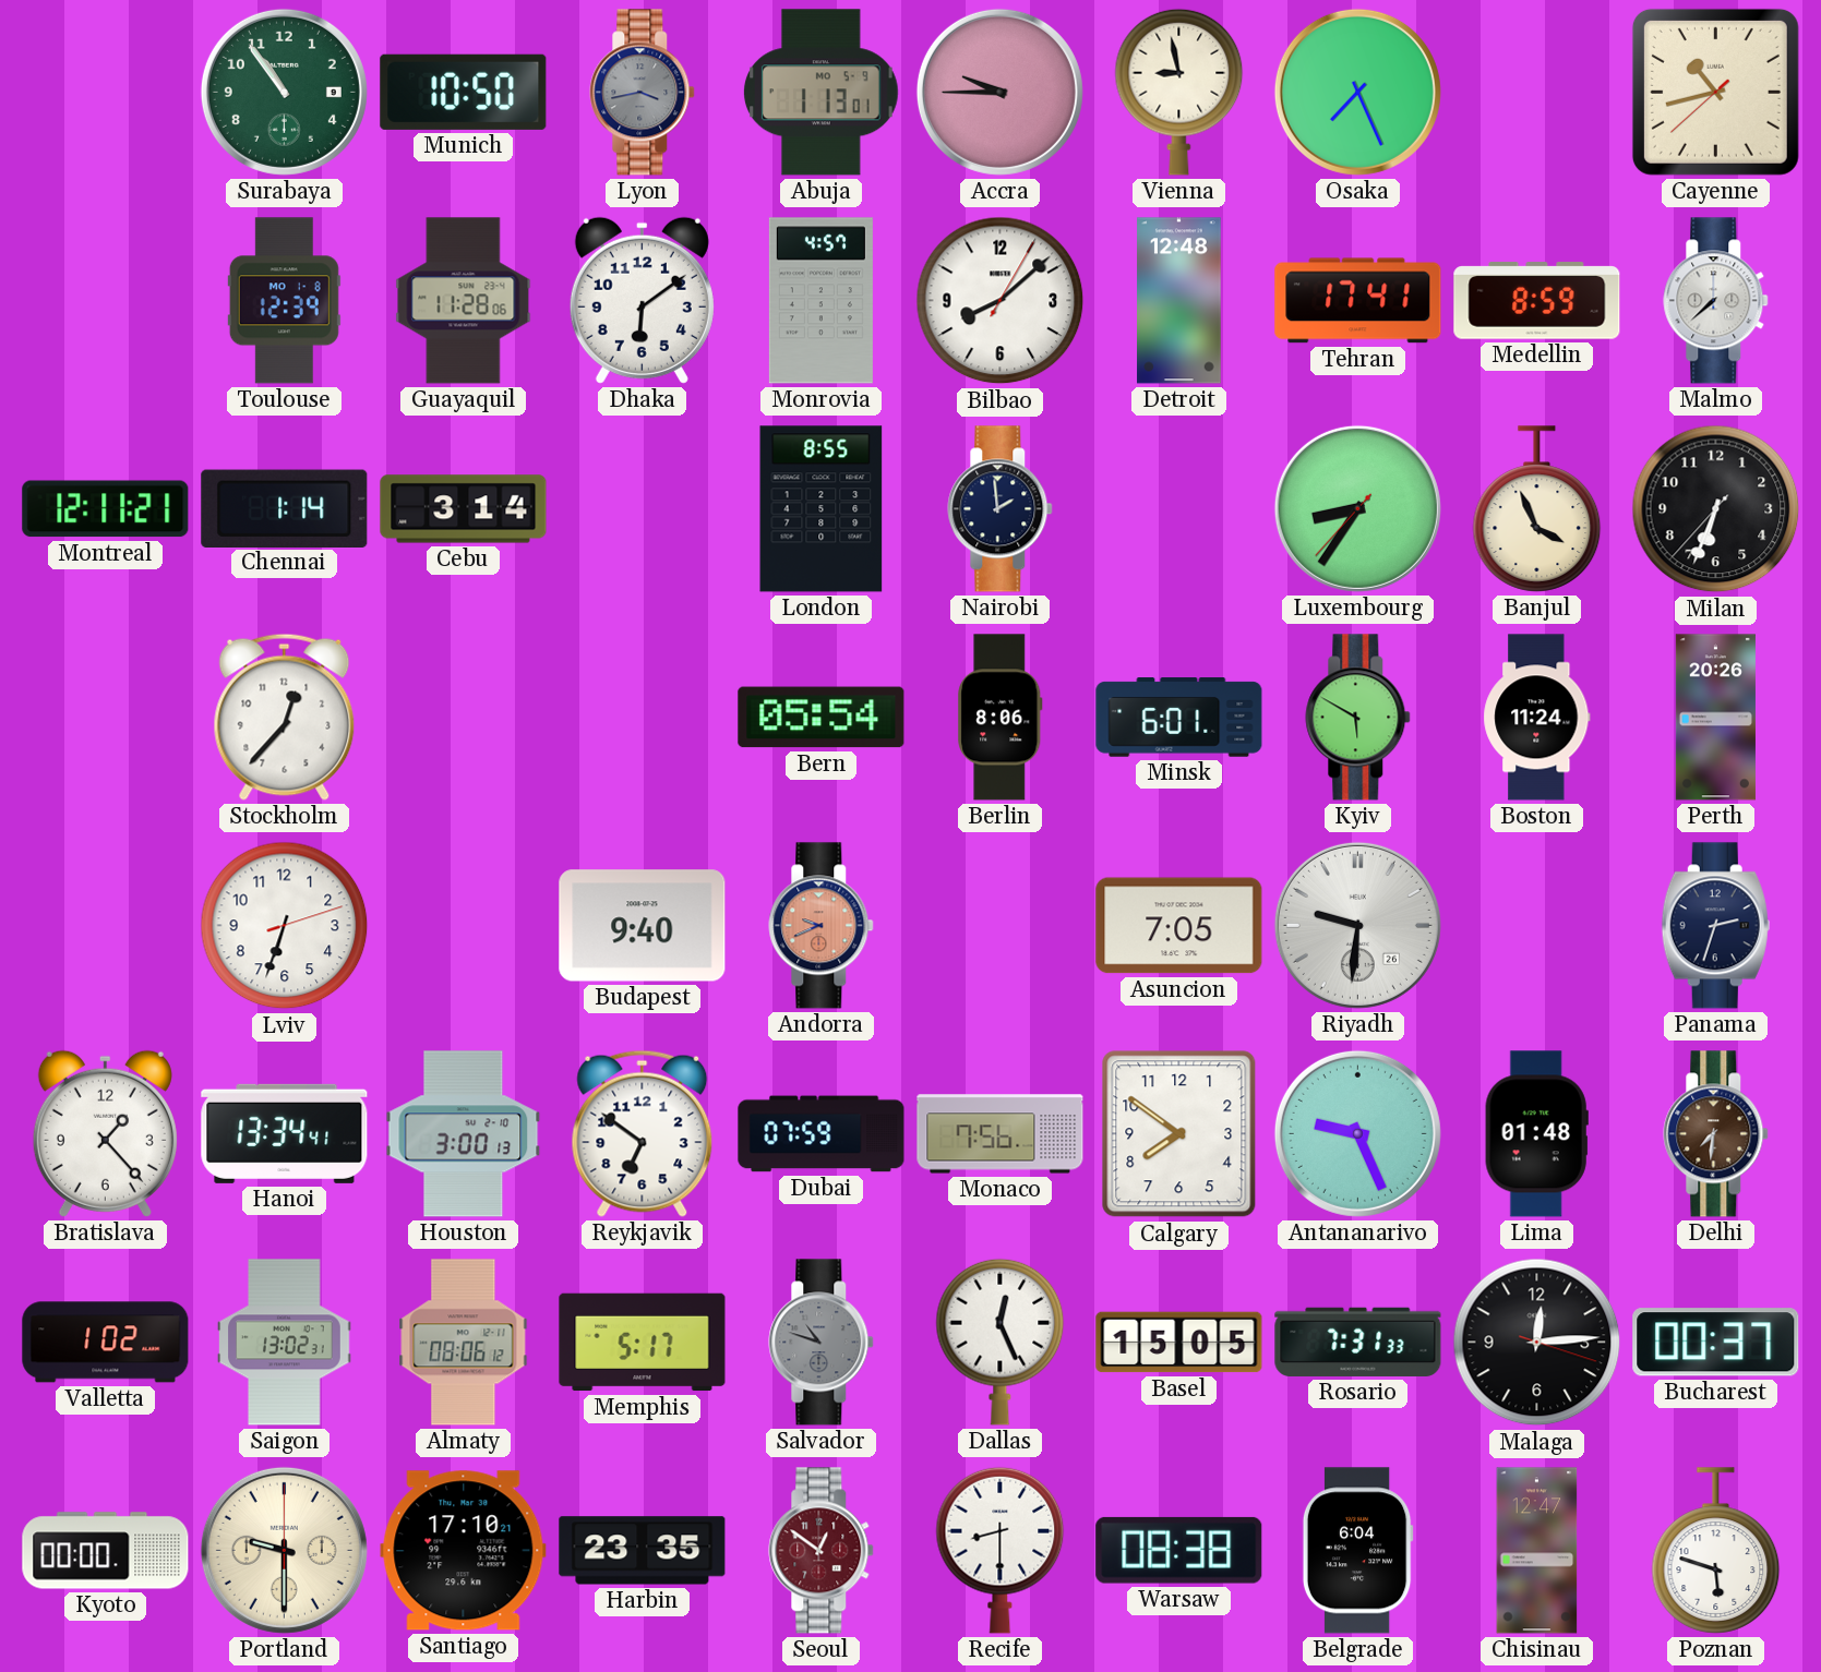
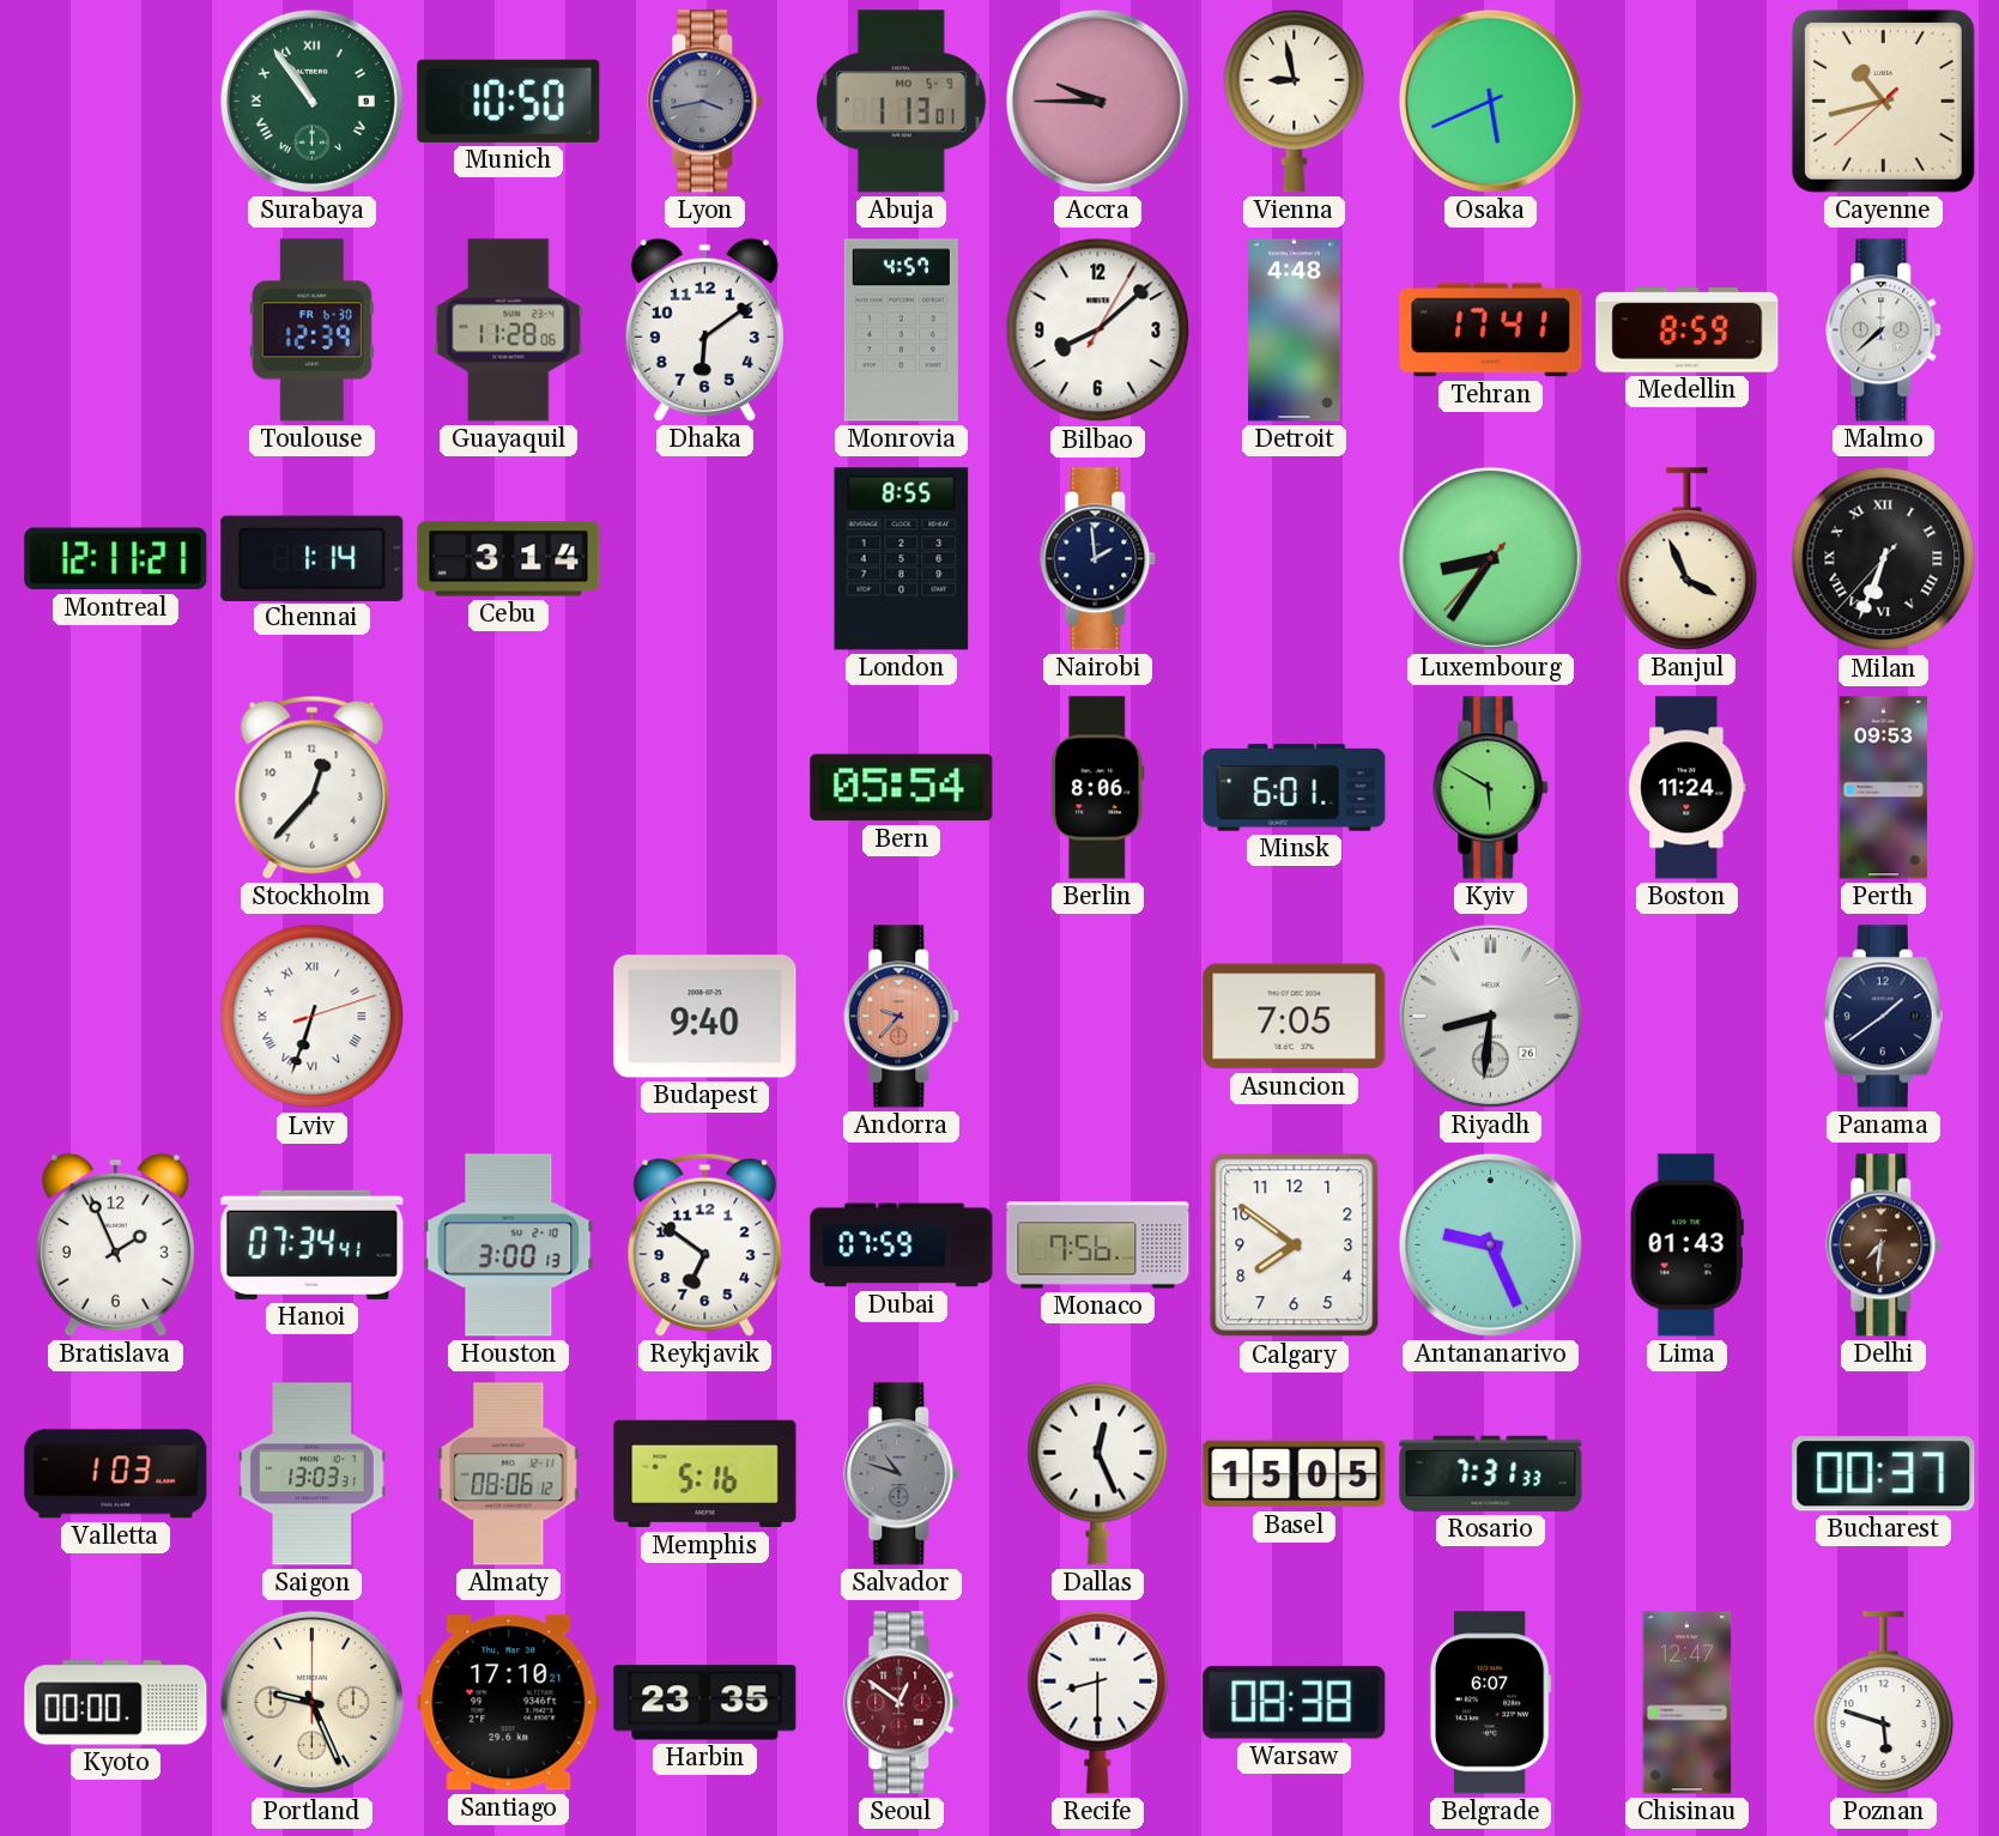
Surabaya numerals: Arabic -> Roman
Osaka: 7:26 -> 5:41
Toulouse date: MO 1-8 -> FR 6-30
Detroit: 12:48 -> 4:48
Milan numerals: Arabic -> Roman
Perth: 20:26 -> 09:53
Lviv numerals: Arabic -> Roman
Andorra: 9:41 -> 9:37
Riyadh: 9:31 -> 8:31
Panama: 2:33 -> 1:39
Bratislava: 1:23 -> 1:56
Hanoi: 13:34 -> 07:34
Lima: 01:48 -> 01:43
Valletta: 1:02 -> 1:03
Saigon: 13:02 -> 13:03
Memphis: 5:17 -> 5:16
Malaga: 12:14 -> none
Portland: 9:30 -> 9:26
Belgrade: 6:04 -> 6:07
